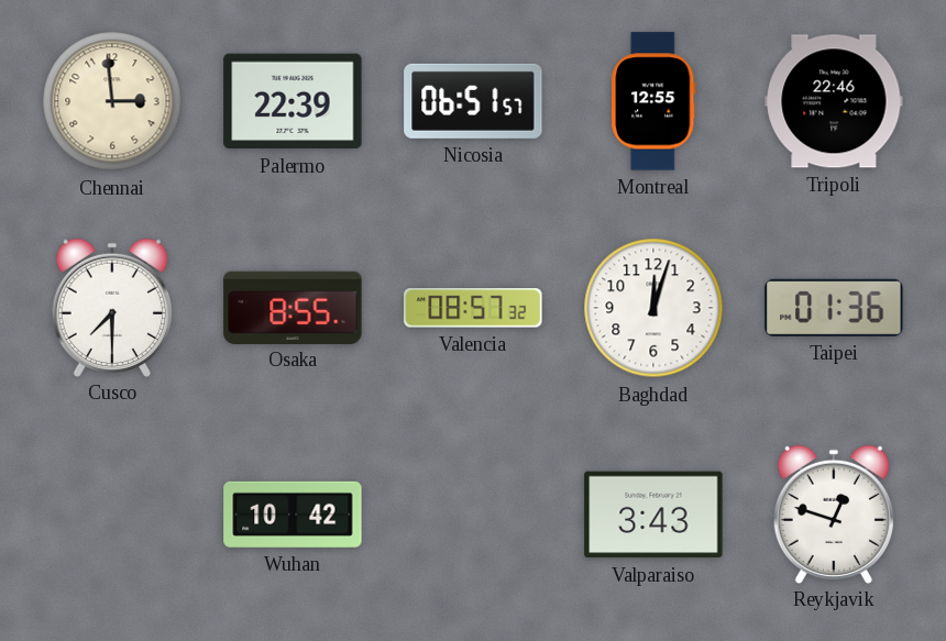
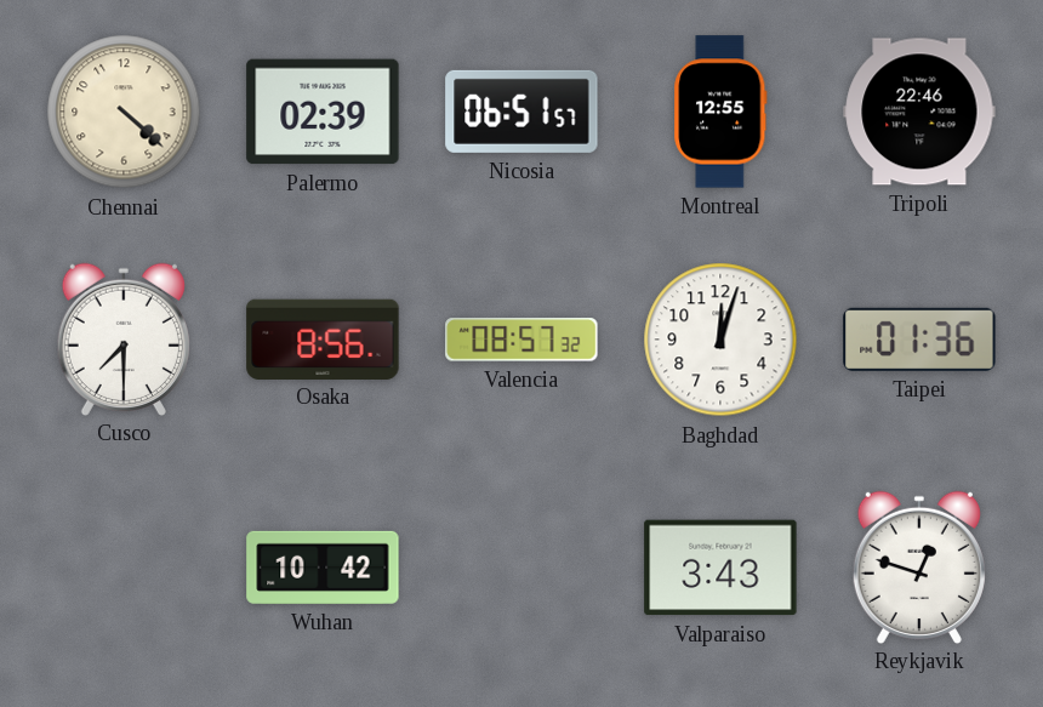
Chennai: 2:59 -> 4:22
Palermo: 22:39 -> 02:39
Osaka: 8:55 -> 8:56
